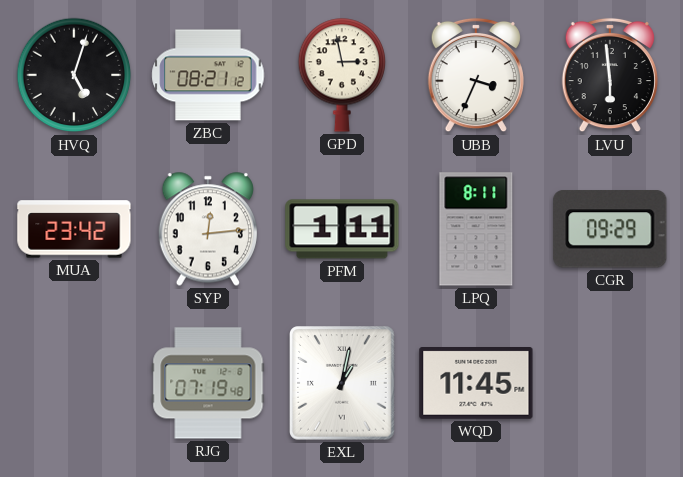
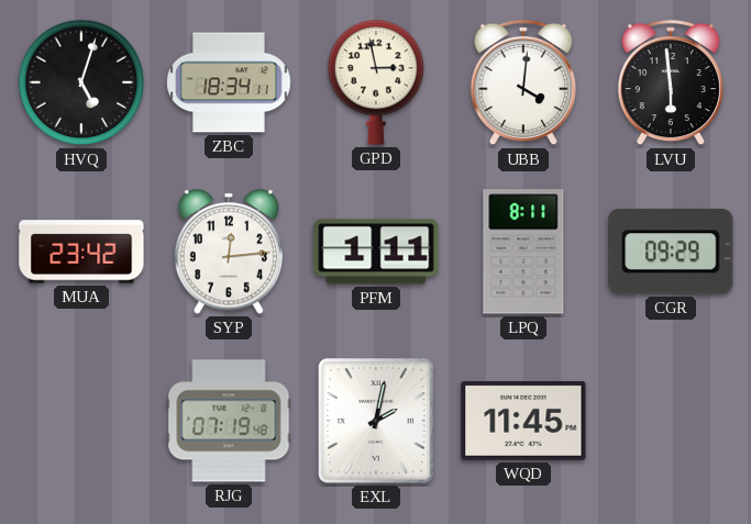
ZBC: 08:21 -> 18:34
UBB: 3:34 -> 4:01
EXL: 1:02 -> 2:02
